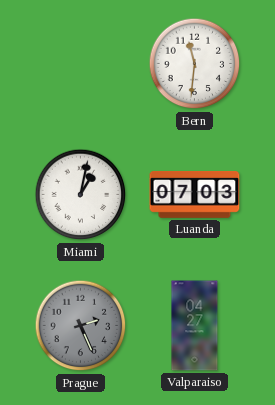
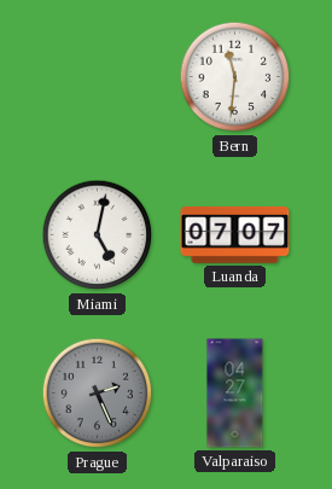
Miami: 1:02 -> 5:02
Luanda: 07:03 -> 07:07
